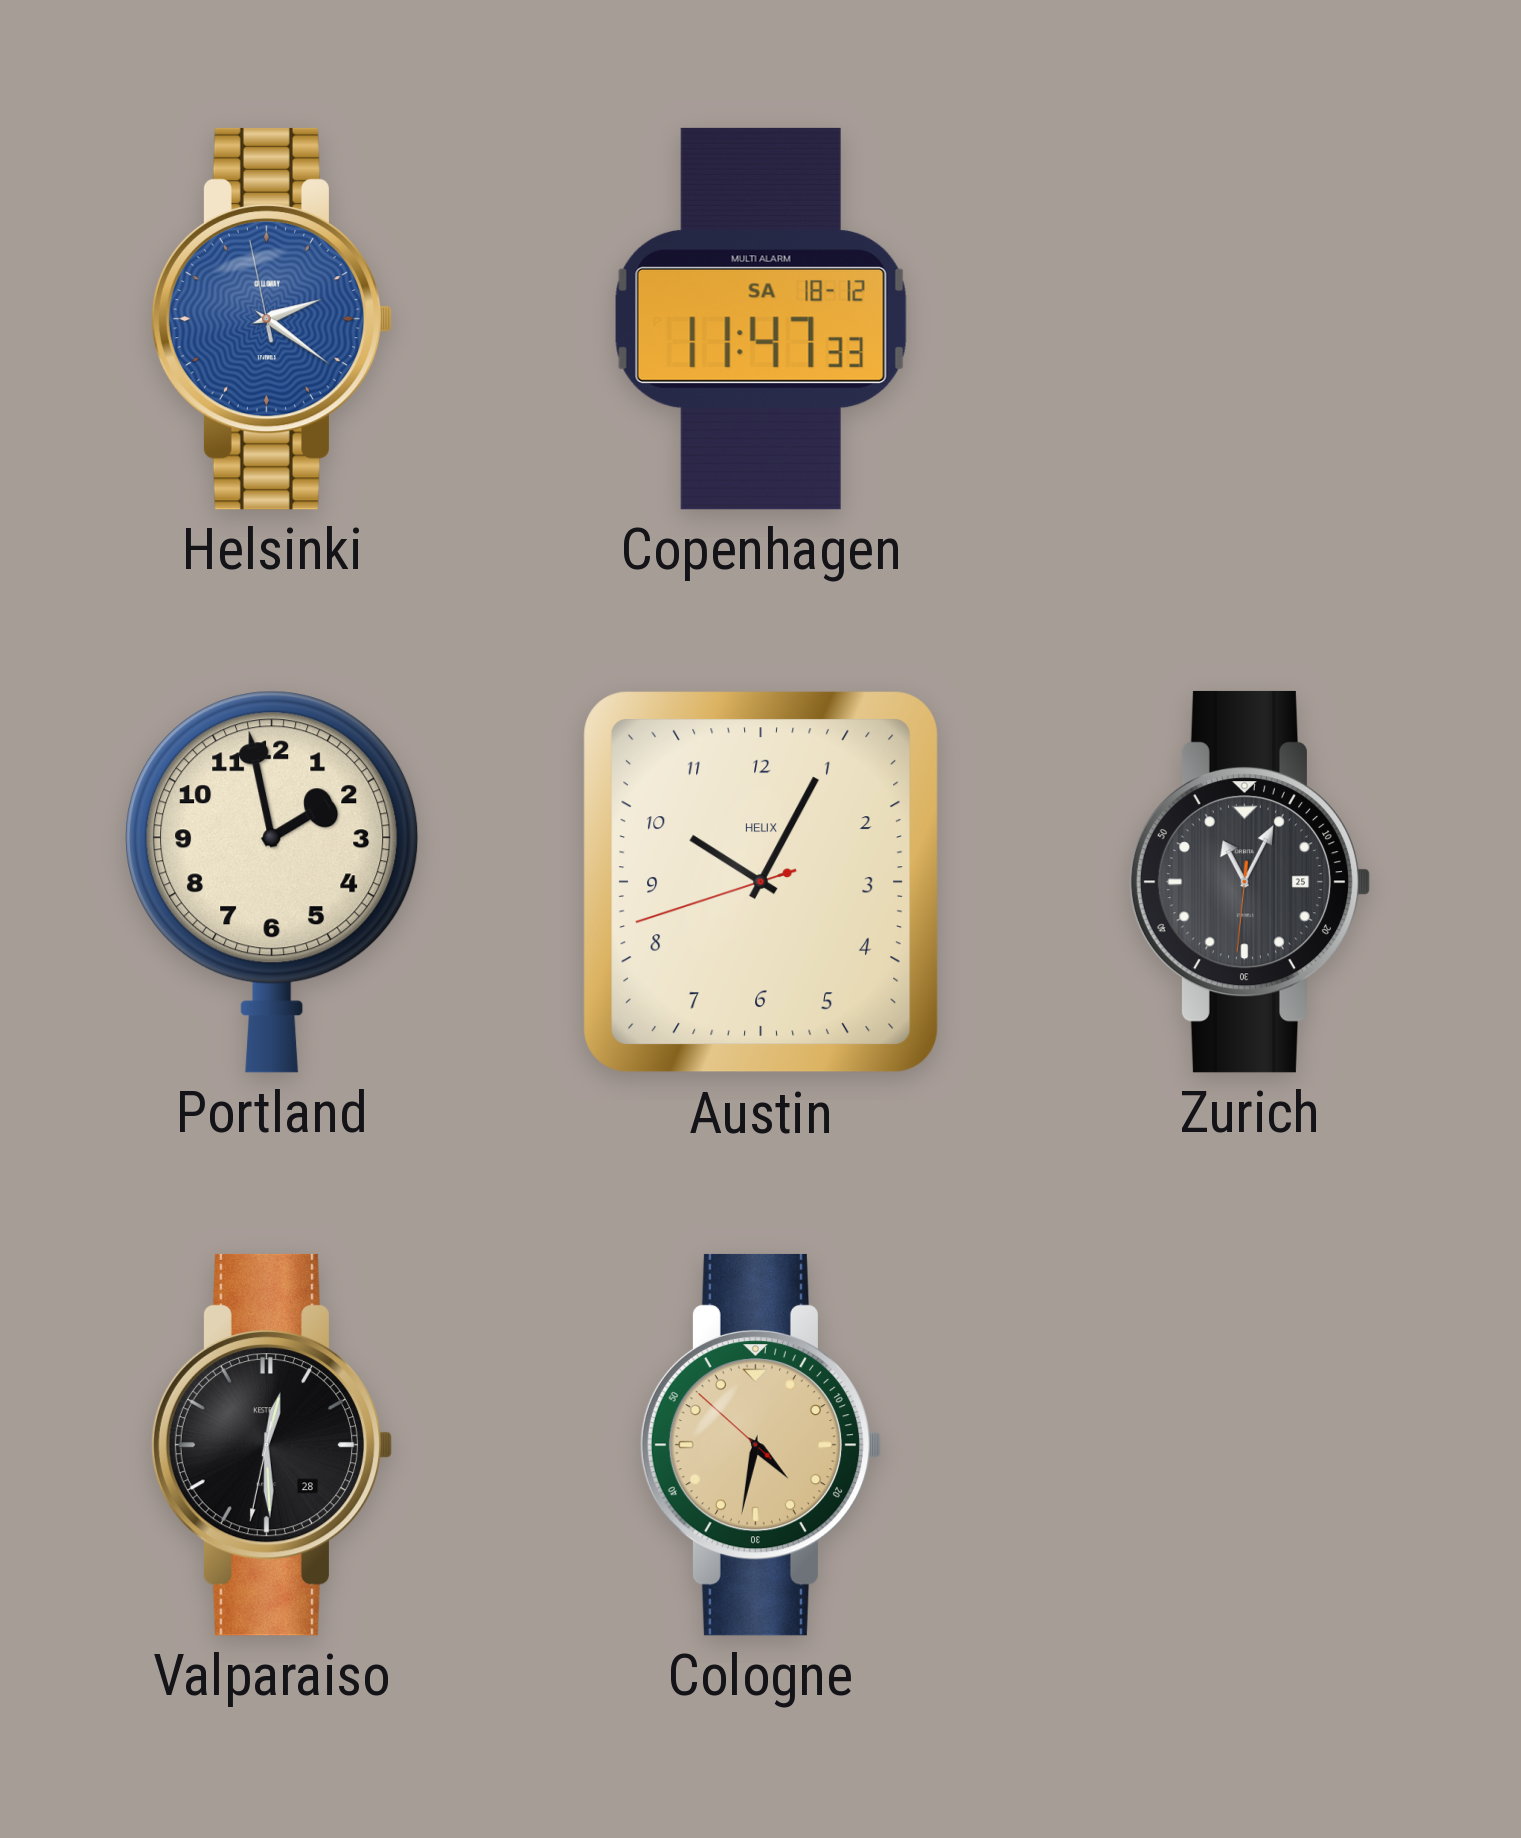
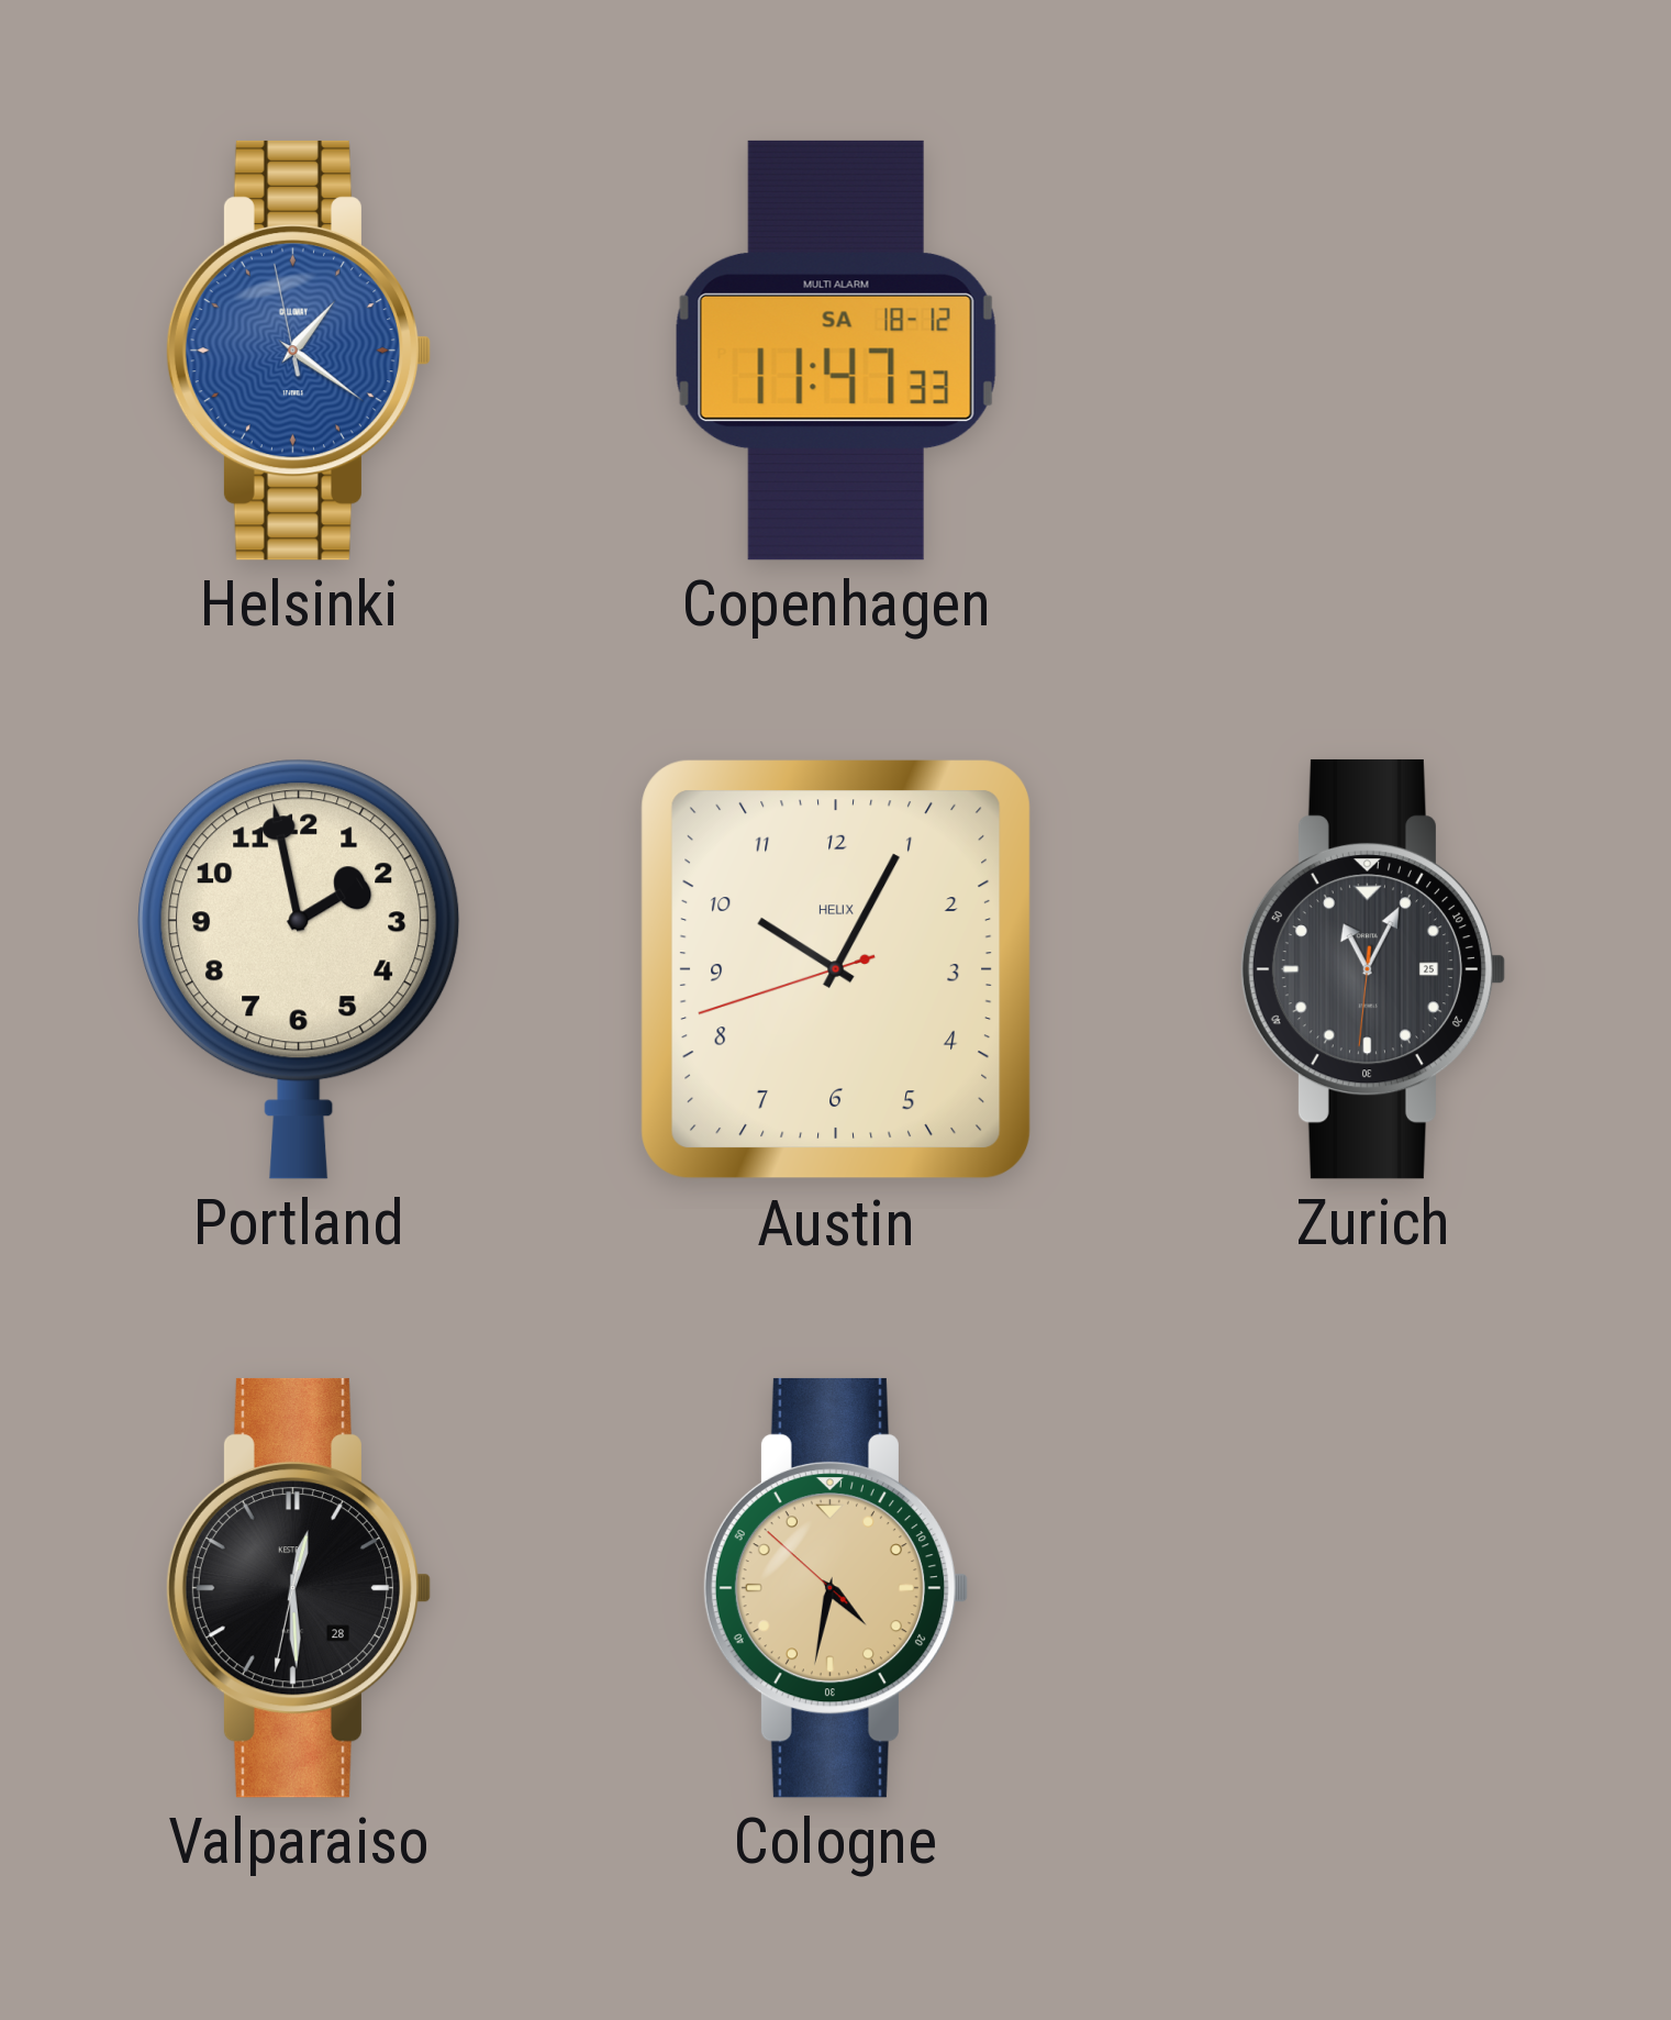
Helsinki: 2:20 -> 1:20
